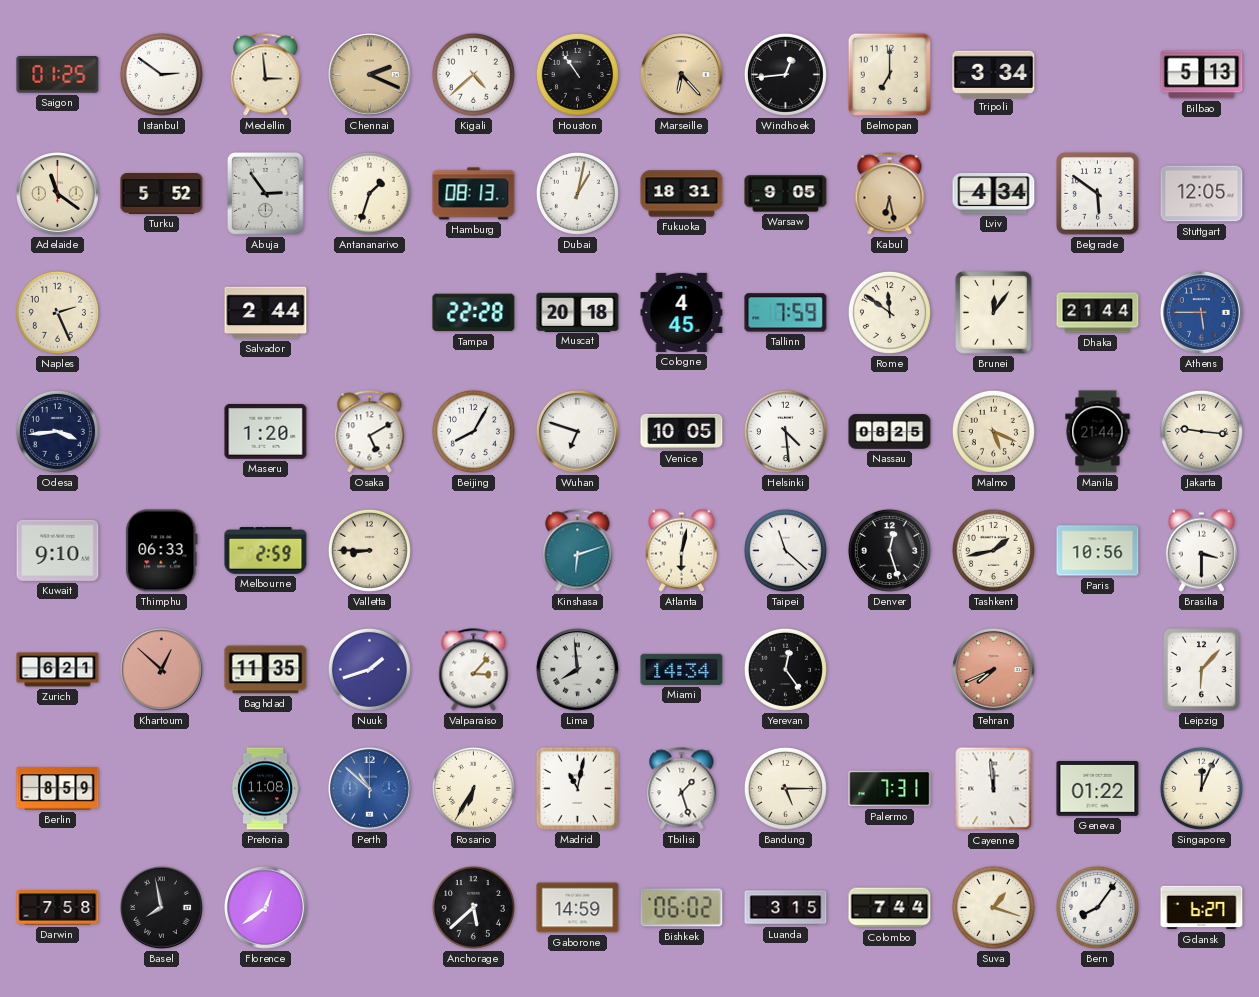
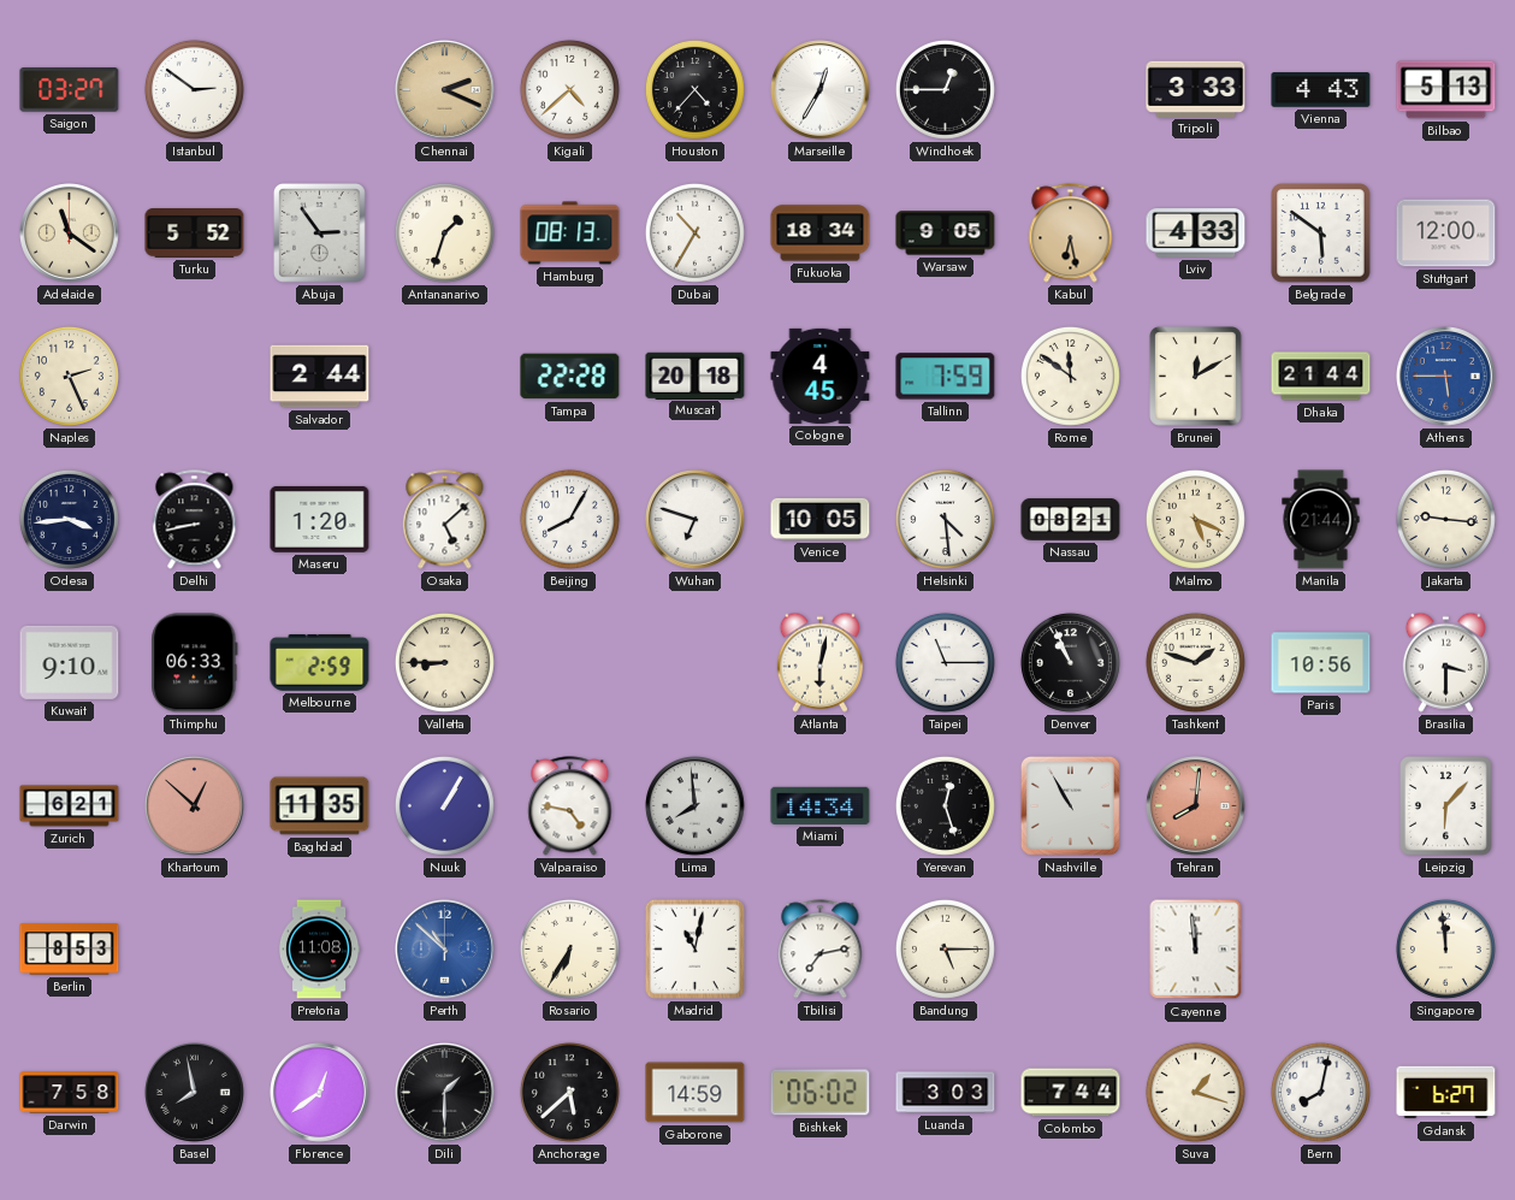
Saigon: 01:25 -> 03:27
Medellin: 2:59 -> none
Houston: 10:54 -> 4:37
Marseille: 6:23 -> 12:35
Marseille dial: champagne -> white
Windhoek: 12:44 -> 12:45
Belmopan: 7:00 -> none
Tripoli: 3:34 -> 3:33
Vienna: none -> 4:43
Dubai: 1:02 -> 10:35
Fukuoka: 18:31 -> 18:34
Lviv: 4:34 -> 4:33
Stuttgart: 12:05 -> 12:00
Brunei: 12:06 -> 12:10
Delhi: none -> 8:43
Osaka: 5:10 -> 5:08
Nassau: 08:25 -> 08:21
Kinshasa: 6:12 -> none
Taipei: 11:22 -> 11:15
Denver: 12:27 -> 10:56
Tashkent: 1:43 -> 1:48
Nuuk: 1:42 -> 1:05
Valparaiso: 3:07 -> 4:47
Yerevan: 12:24 -> 12:27
Nashville: none -> 10:55
Tehran: 7:41 -> 8:01
Berlin: 8:59 -> 8:53
Tbilisi: 1:27 -> 7:13
Palermo: 7:31 -> none
Geneva: 01:22 -> none
Singapore: 12:04 -> 11:59
Dili: none -> 1:30
Luanda: 3:15 -> 3:03
Bern: 8:06 -> 8:02
